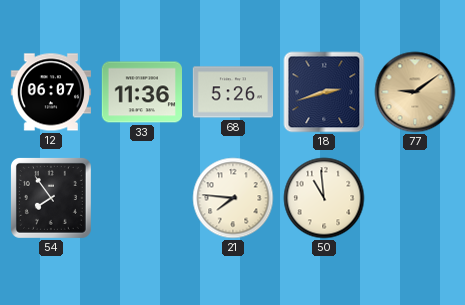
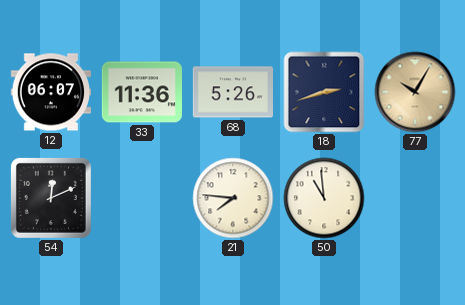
77: 9:09 -> 10:05
54: 7:54 -> 12:11
